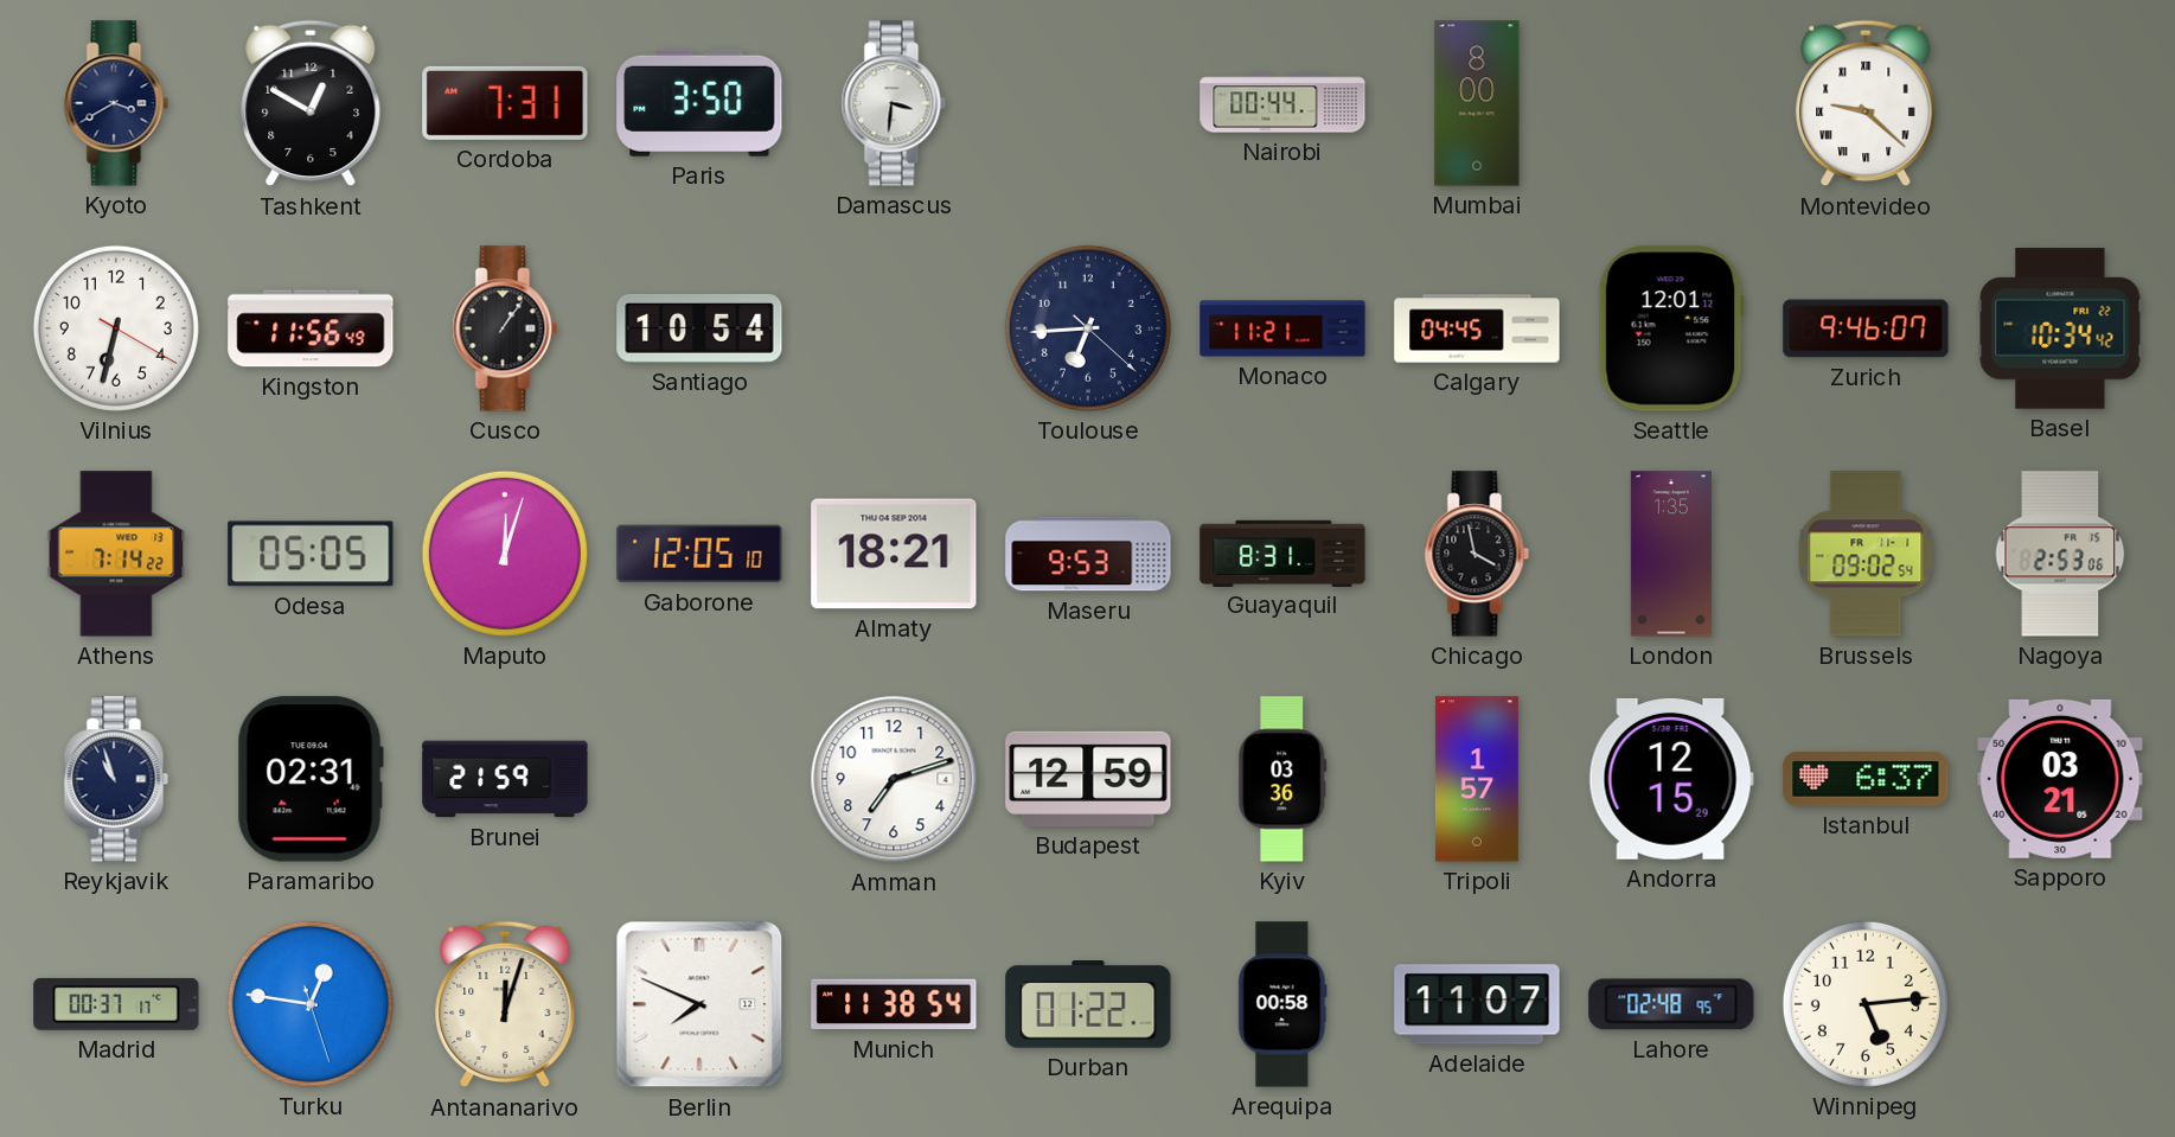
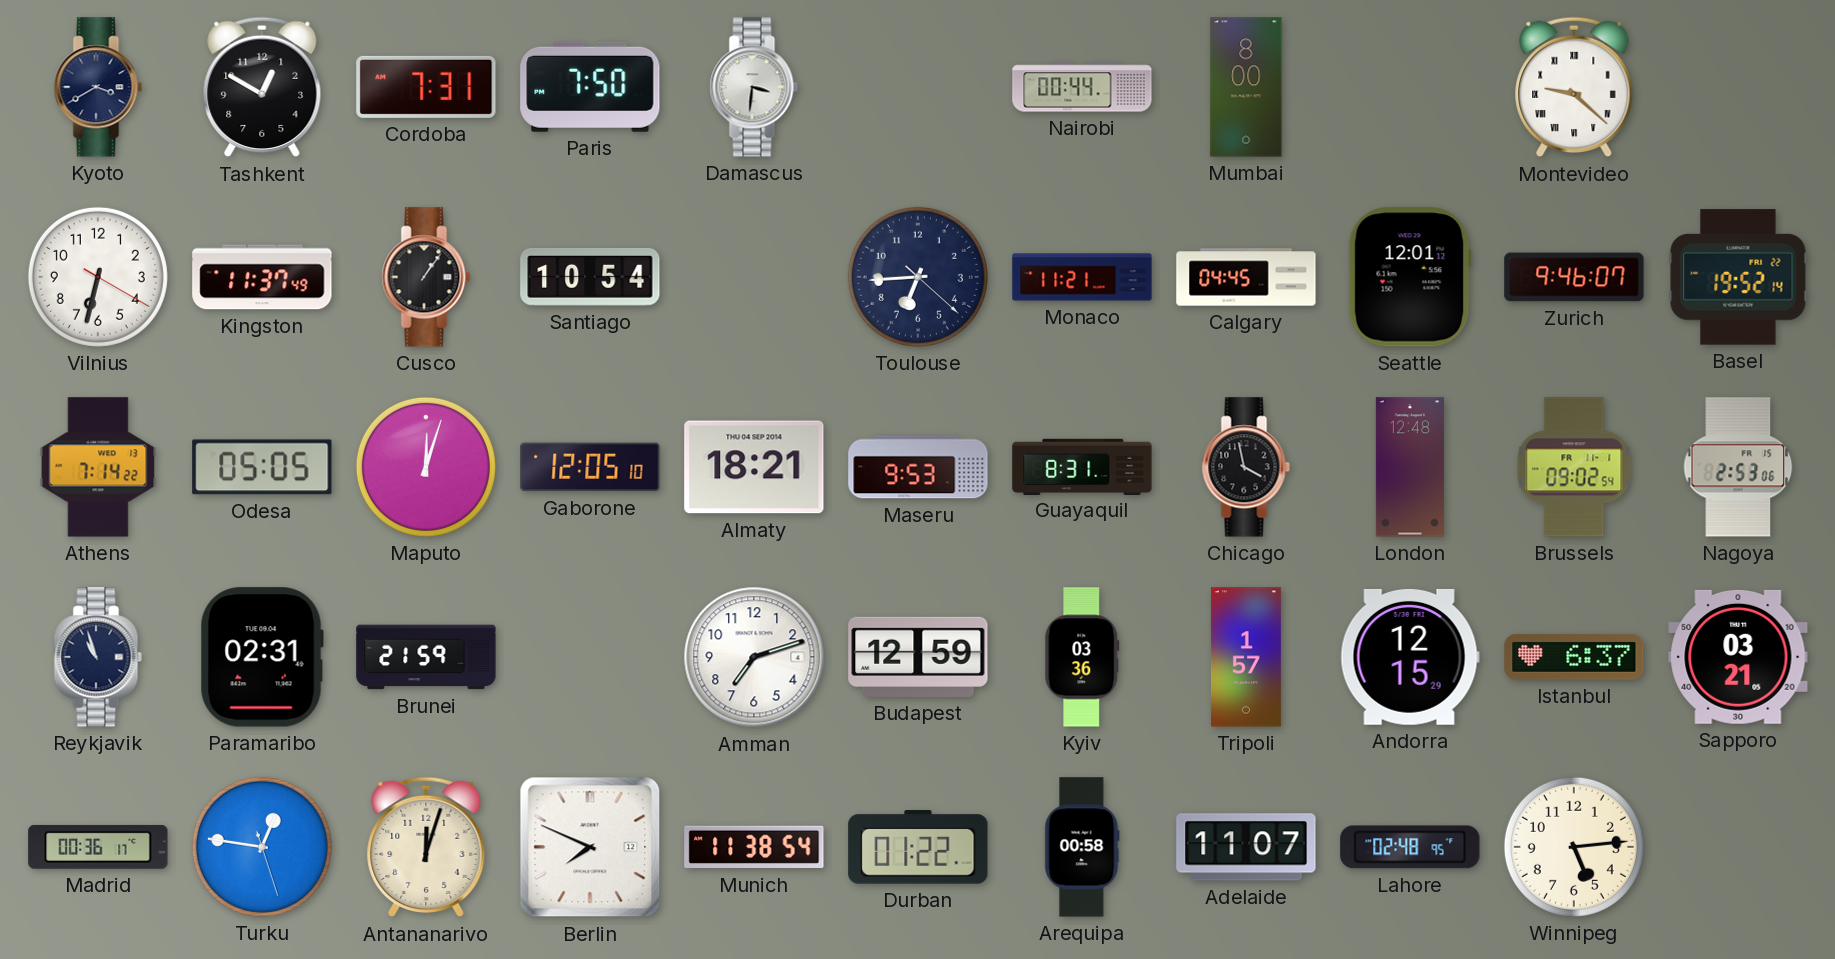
Paris: 3:50 -> 7:50
Kingston: 11:56 -> 11:37
Basel: 10:34 -> 19:52
London: 1:35 -> 12:48
Madrid: 00:37 -> 00:36
